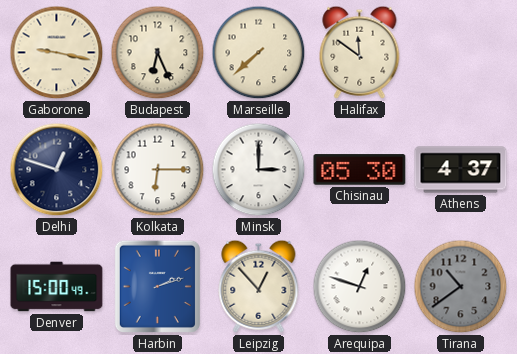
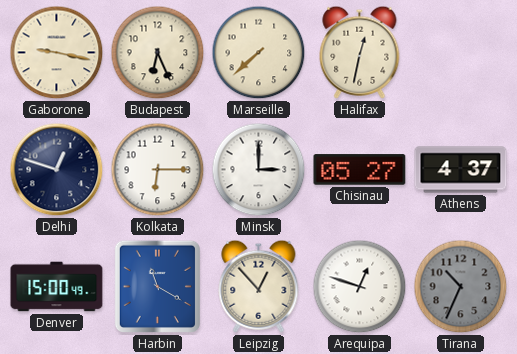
Halifax: 11:51 -> 12:32
Chisinau: 05:30 -> 05:27
Harbin: 2:12 -> 11:20
Tirana: 10:39 -> 10:34
